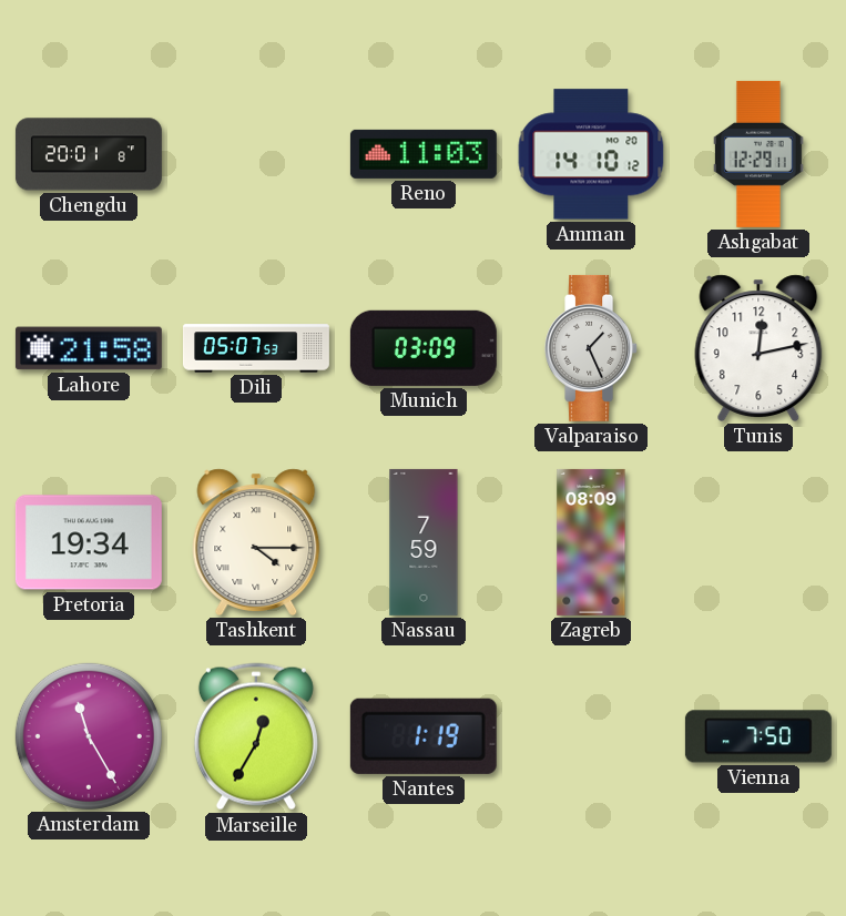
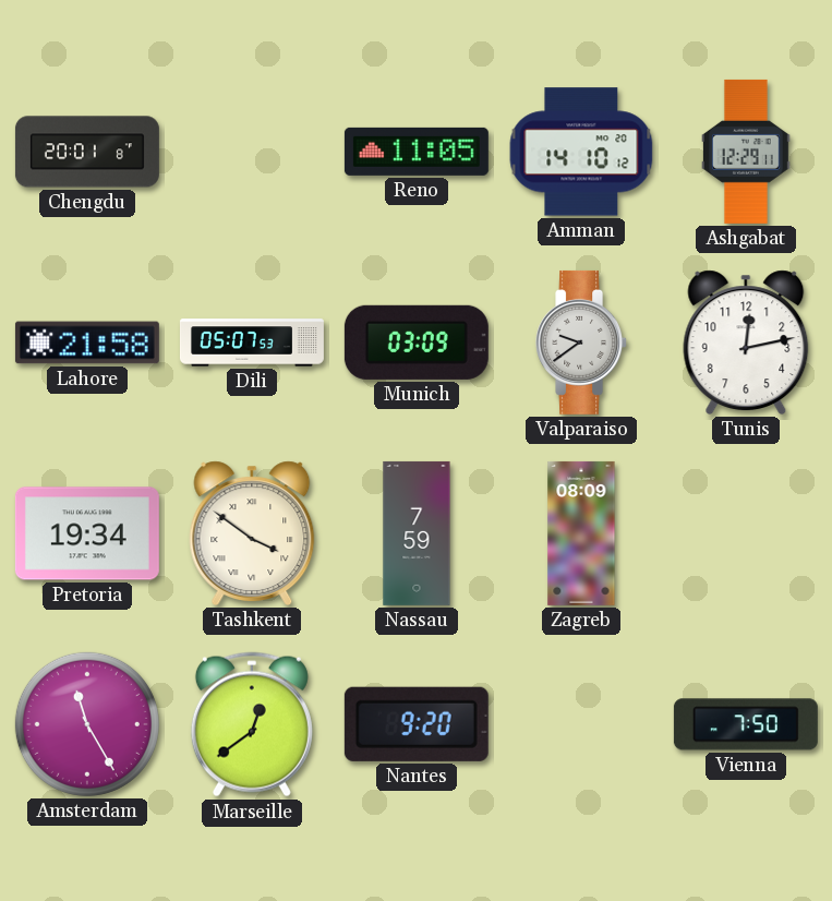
Reno: 11:03 -> 11:05
Valparaiso: 1:26 -> 9:39
Tashkent: 4:15 -> 3:51
Marseille: 12:35 -> 12:39
Nantes: 1:19 -> 9:20
